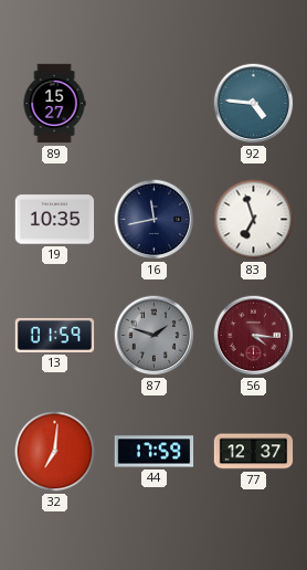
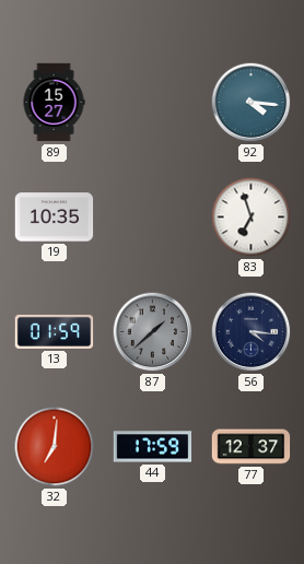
92: 4:46 -> 4:16
16: 11:43 -> none
87: 1:48 -> 1:38
56 dial: burgundy -> navy
